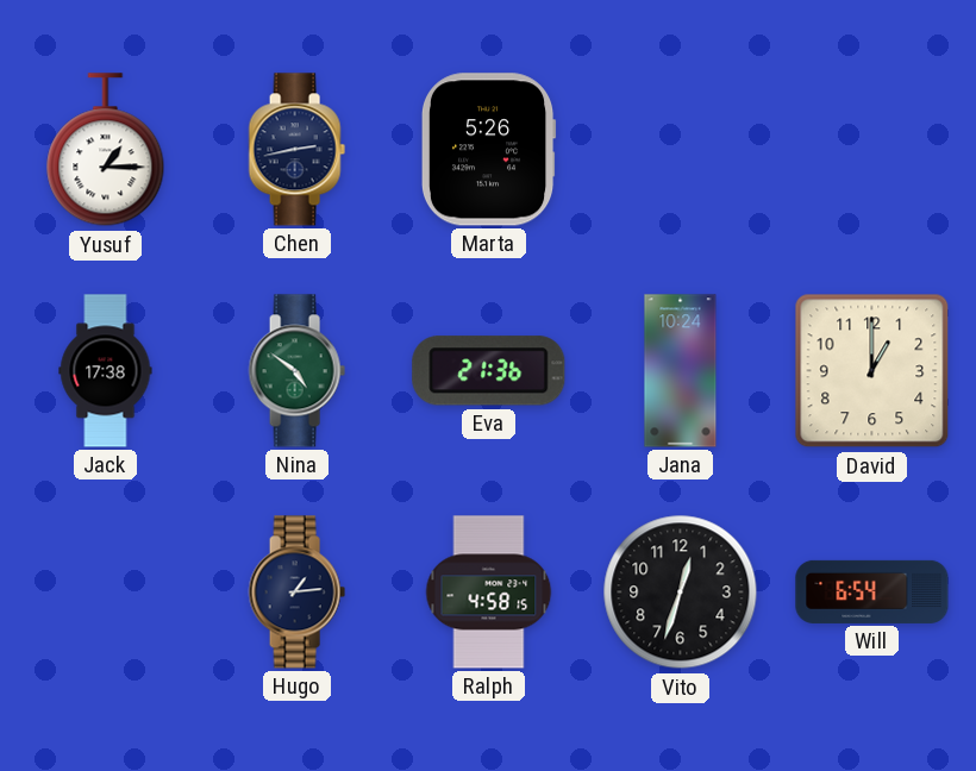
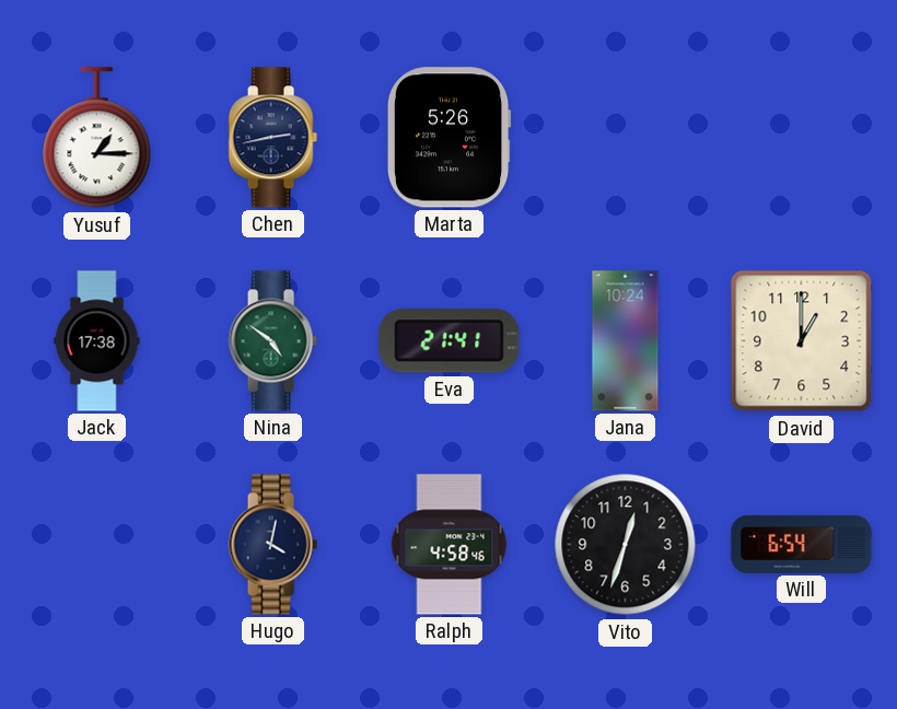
Eva: 21:36 -> 21:41
Hugo: 1:14 -> 4:02
Ralph: 4:58:15 -> 4:58:46
